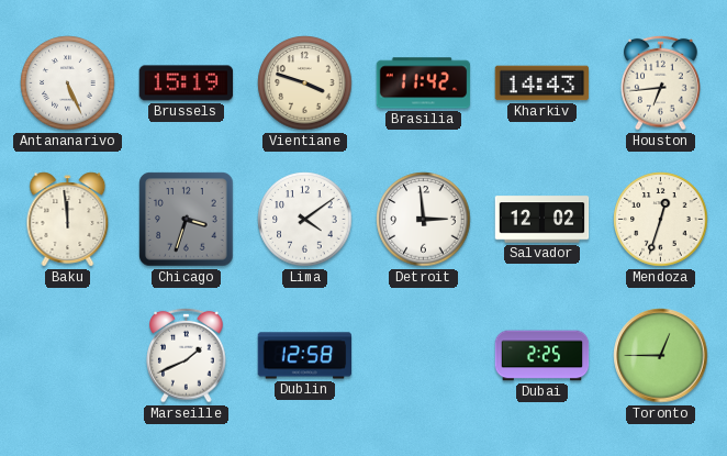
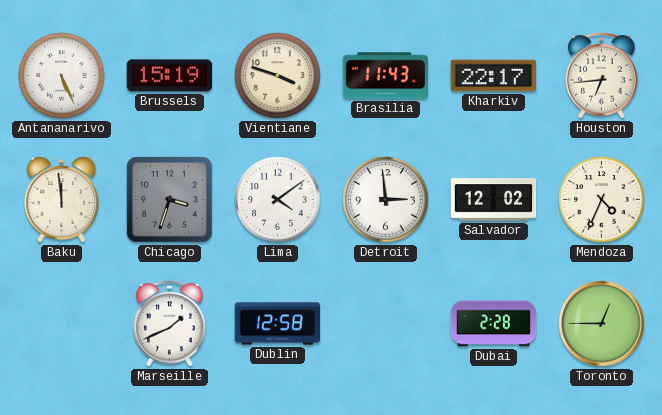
Brasilia: 11:42 -> 11:43
Kharkiv: 14:43 -> 22:17
Mendoza: 12:33 -> 4:34
Dubai: 2:25 -> 2:28
